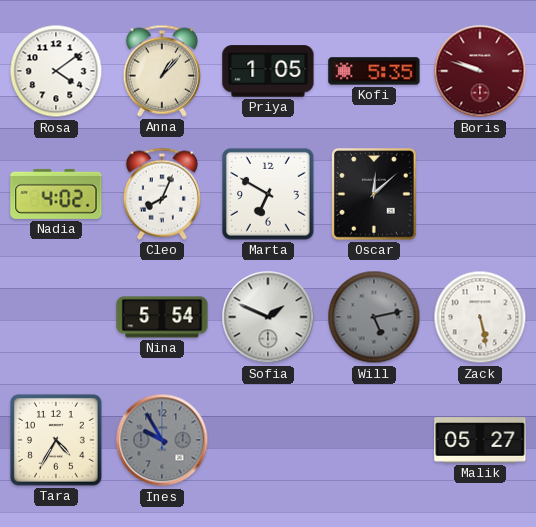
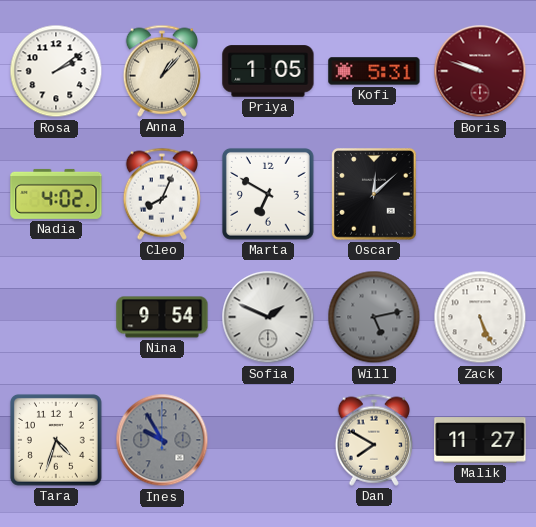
Rosa: 4:09 -> 2:09
Kofi: 5:35 -> 5:31
Nina: 5:54 -> 9:54
Zack: 5:28 -> 5:26
Tara: 4:35 -> 4:33
Dan: none -> 7:50
Malik: 05:27 -> 11:27
